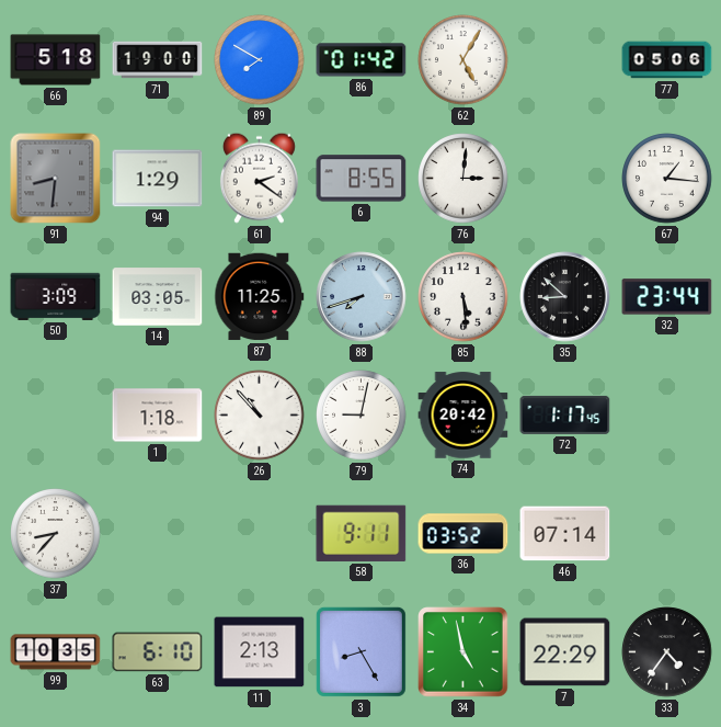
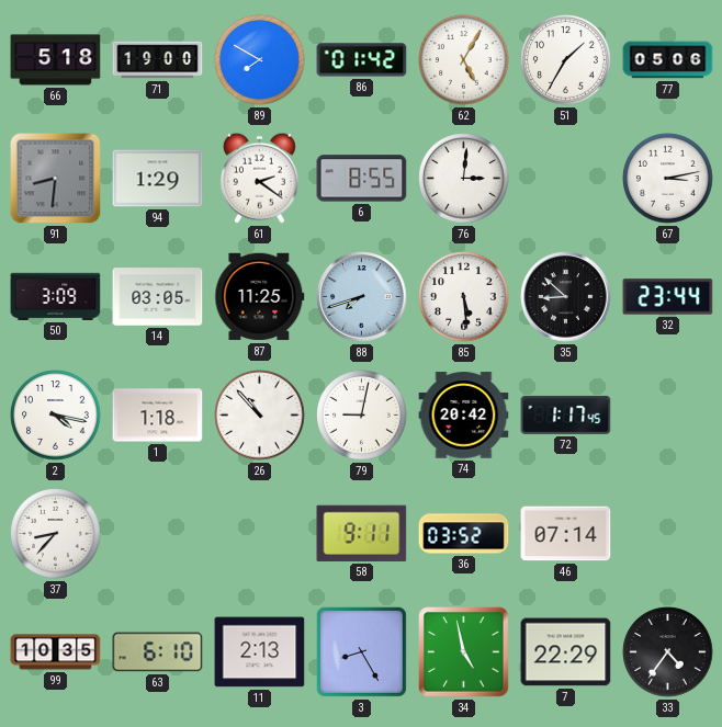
51: none -> 1:35
67: 1:16 -> 3:13
2: none -> 4:17
